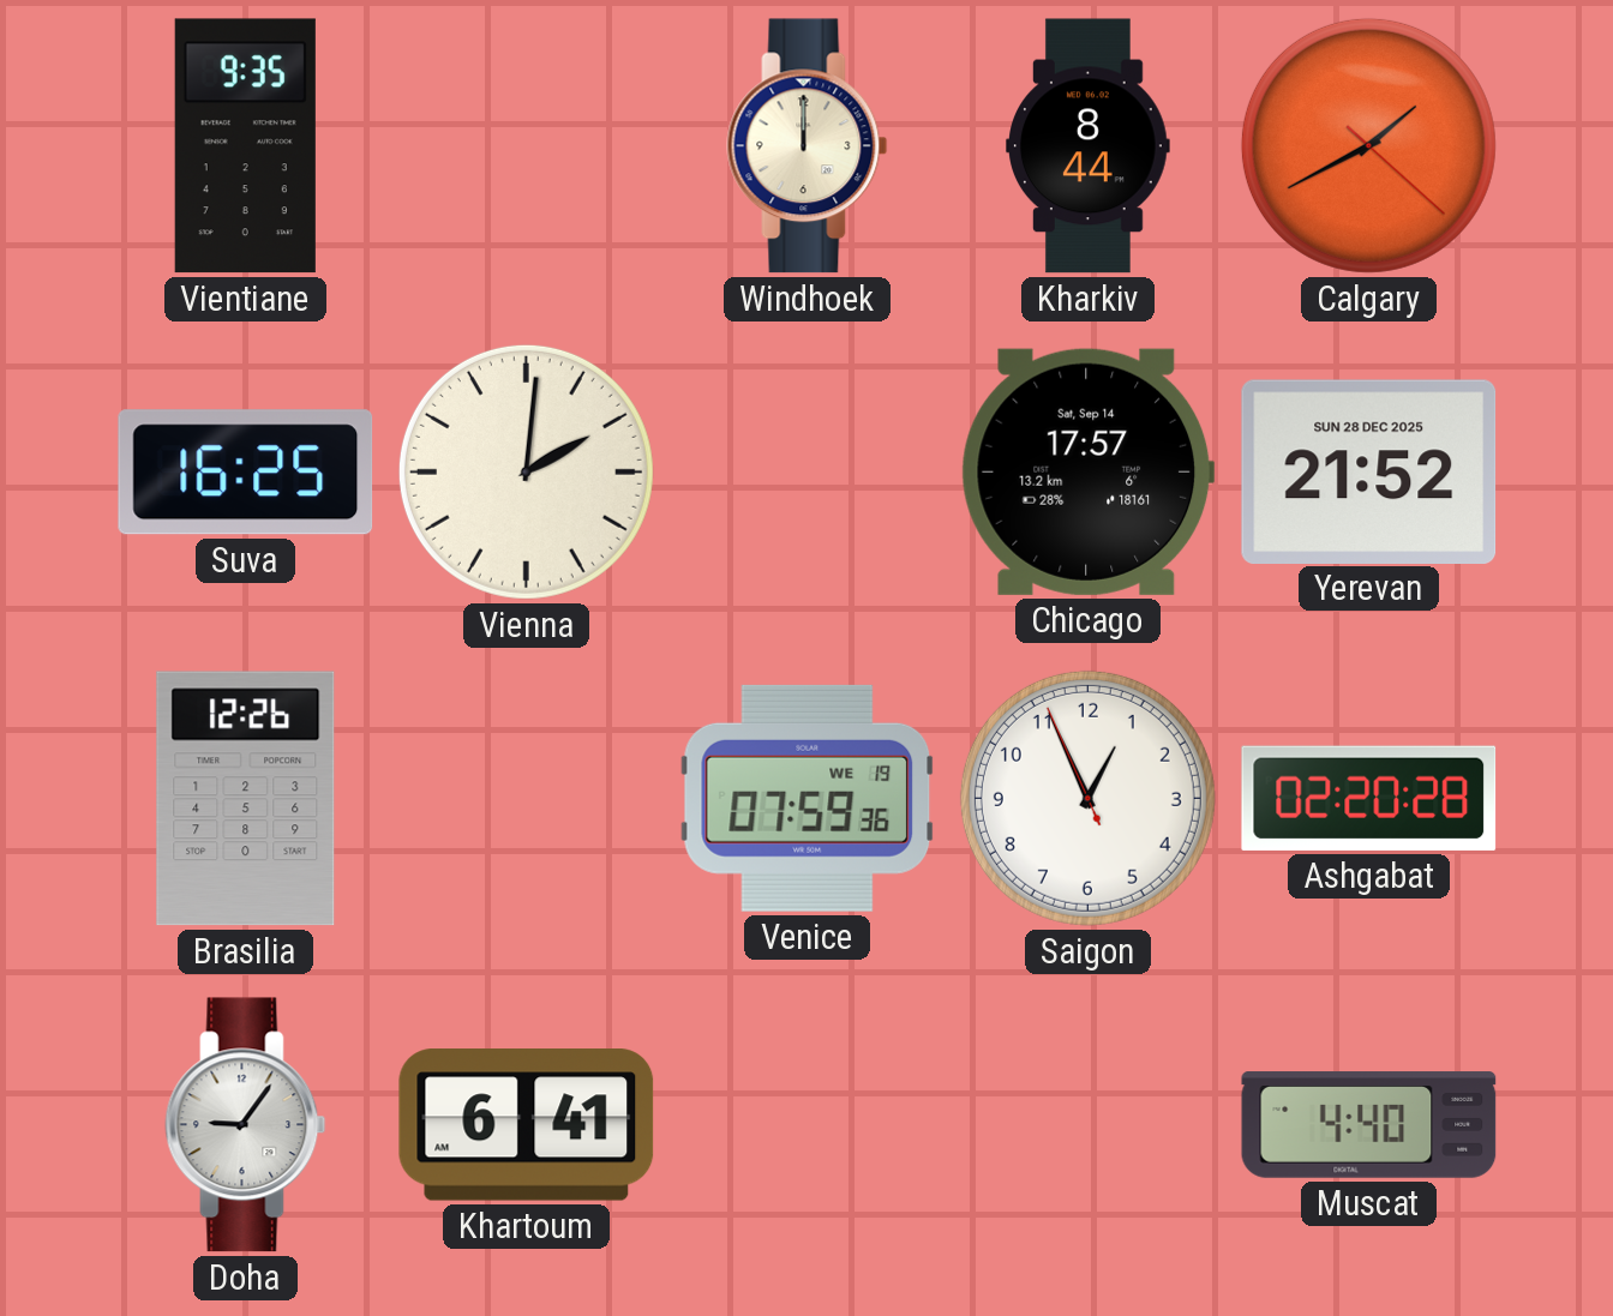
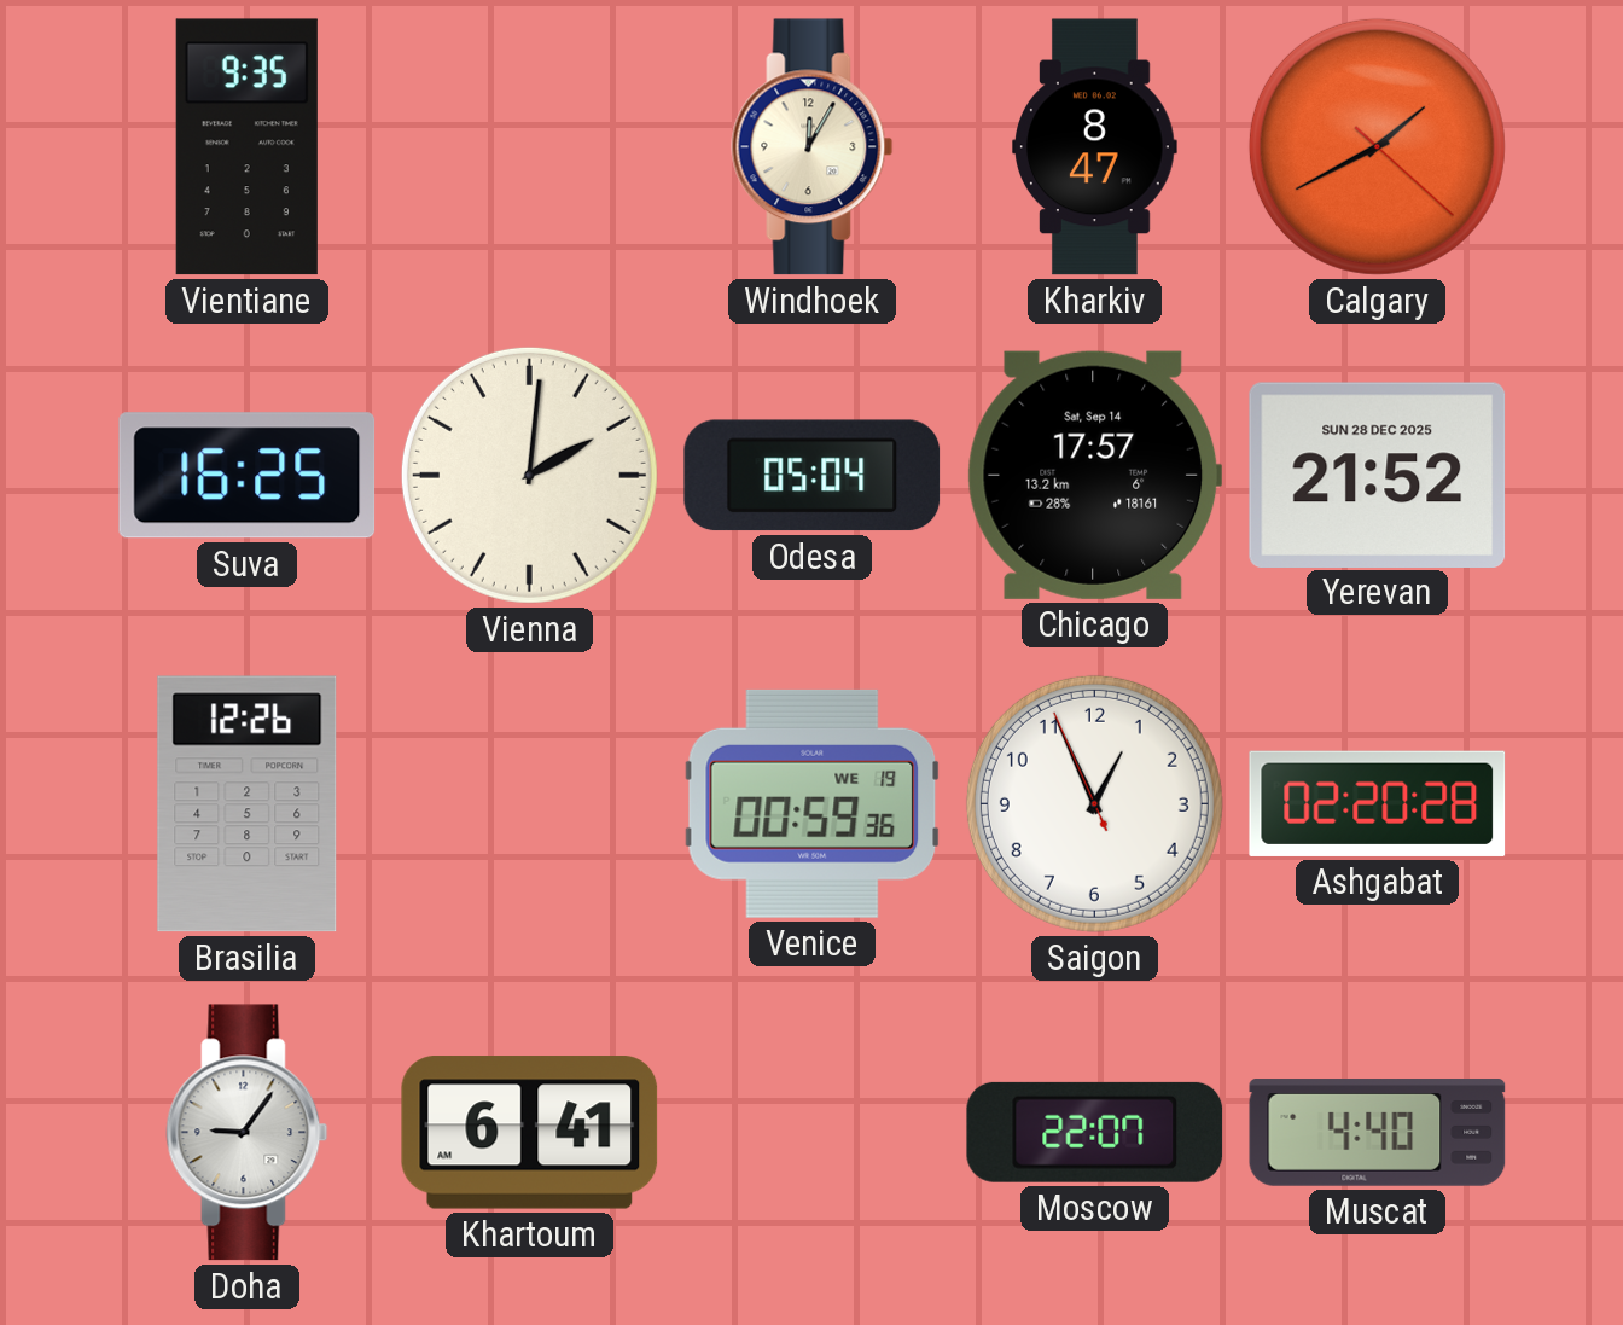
Windhoek: 12:00 -> 12:05
Kharkiv: 8:44 -> 8:47
Odesa: none -> 05:04
Venice: 07:59 -> 00:59
Moscow: none -> 22:07
